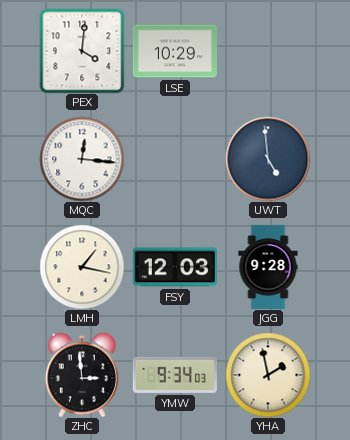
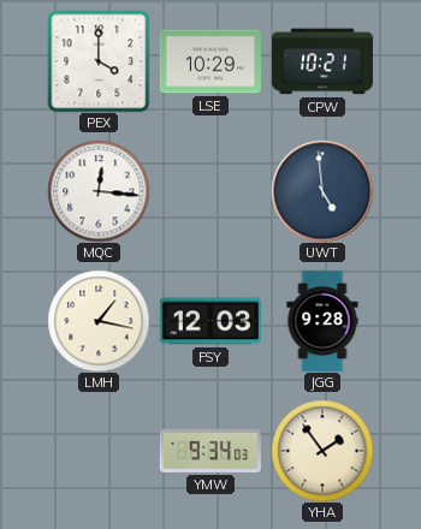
PEX: 4:01 -> 4:00
CPW: none -> 10:21
ZHC: 2:59 -> none
YHA: 1:58 -> 1:54
